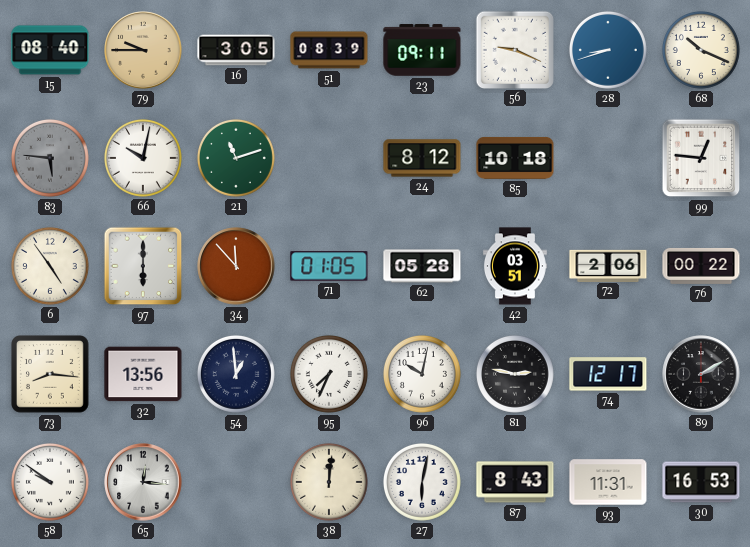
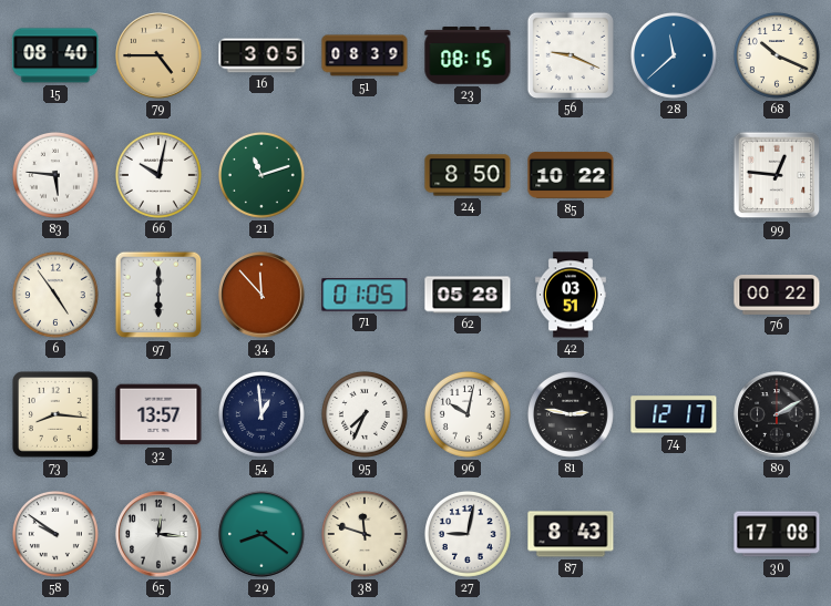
79: 9:45 -> 4:45
23: 09:11 -> 08:15
28: 8:42 -> 11:38
83 dial: grey -> white
24: 8:12 -> 8:50
85: 10:18 -> 10:22
72: 2:06 -> none
32: 13:56 -> 13:57
29: none -> 8:21
38: 12:01 -> 11:48
27: 6:02 -> 9:02
93: 11:31 -> none
30: 16:53 -> 17:08
